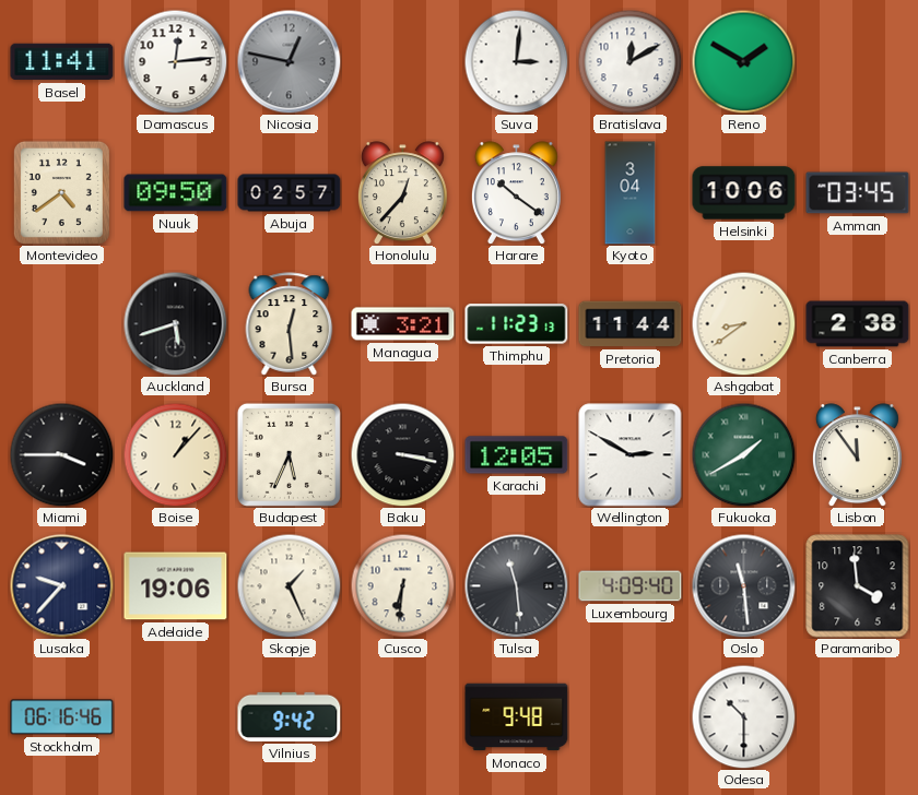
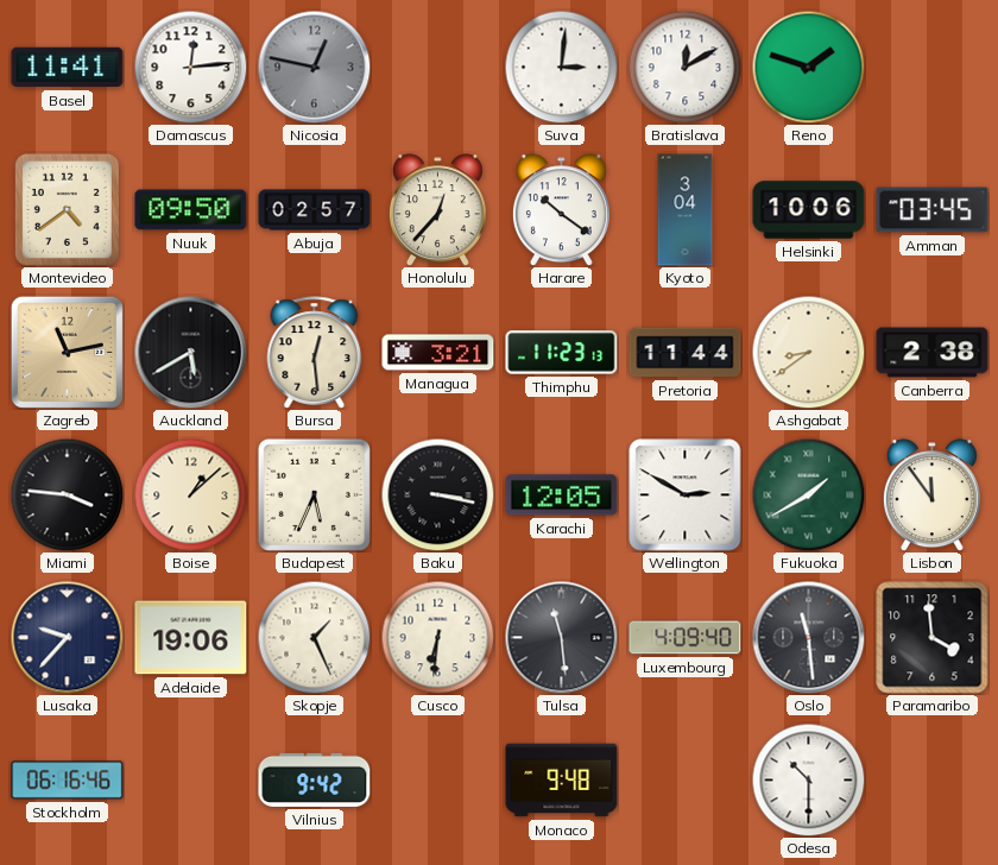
Reno: 1:50 -> 1:48
Zagreb: none -> 11:13
Auckland: 5:42 -> 5:40
Miami: 3:45 -> 3:46
Boise: 1:07 -> 1:08
